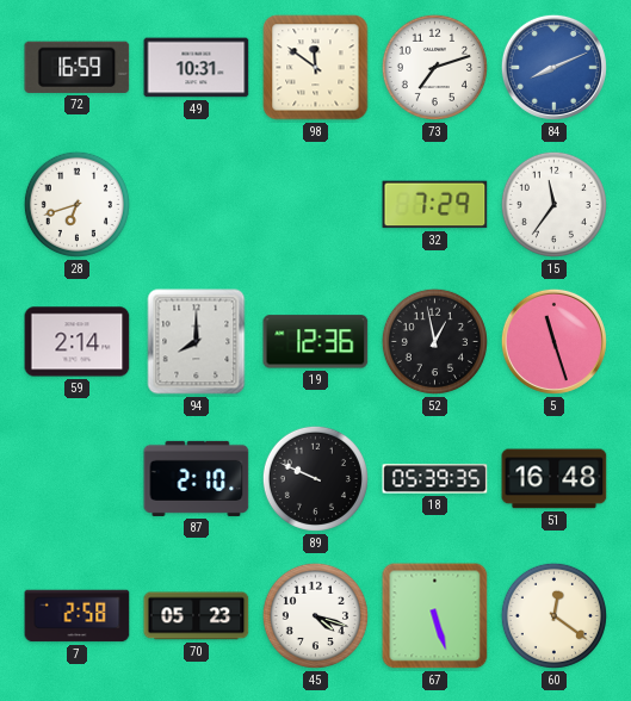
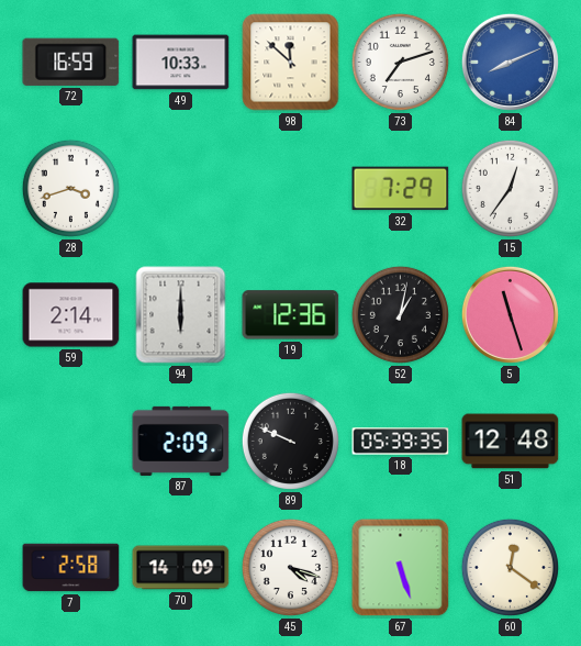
49: 10:31 -> 10:33
98: 11:51 -> 11:52
28: 6:42 -> 3:42
15: 11:36 -> 12:36
94: 8:00 -> 6:00
52: 12:58 -> 1:02
87: 2:10 -> 2:09
51: 16:48 -> 12:48
70: 05:23 -> 14:09
